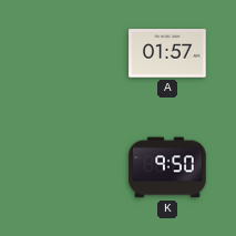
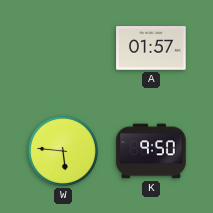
W: none -> 5:46
